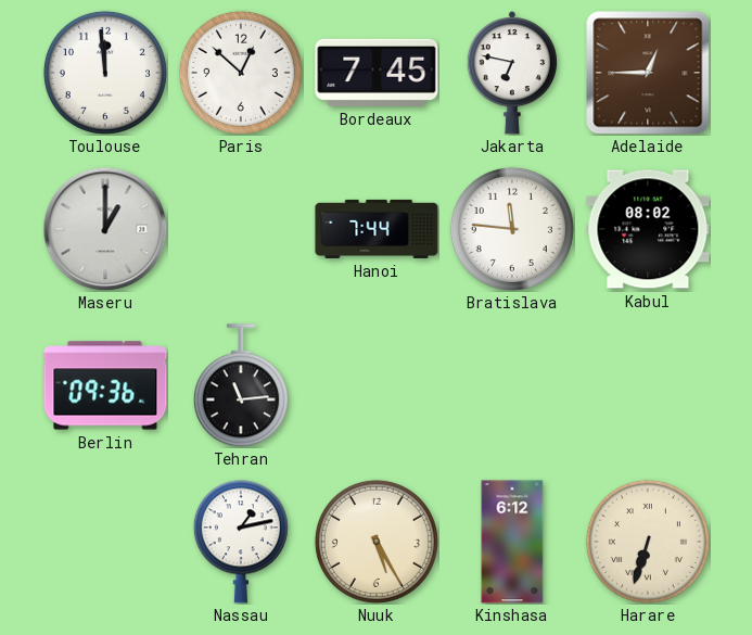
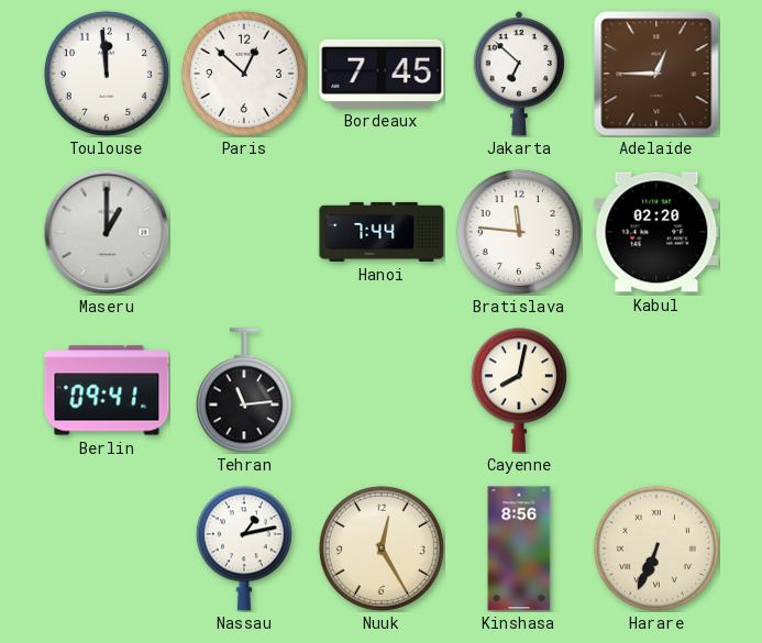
Jakarta: 6:47 -> 6:52
Kabul: 08:02 -> 02:20
Berlin: 09:36 -> 09:41
Cayenne: none -> 8:02
Nuuk: 5:25 -> 12:25
Kinshasa: 6:12 -> 8:56
Harare: 6:33 -> 6:34
